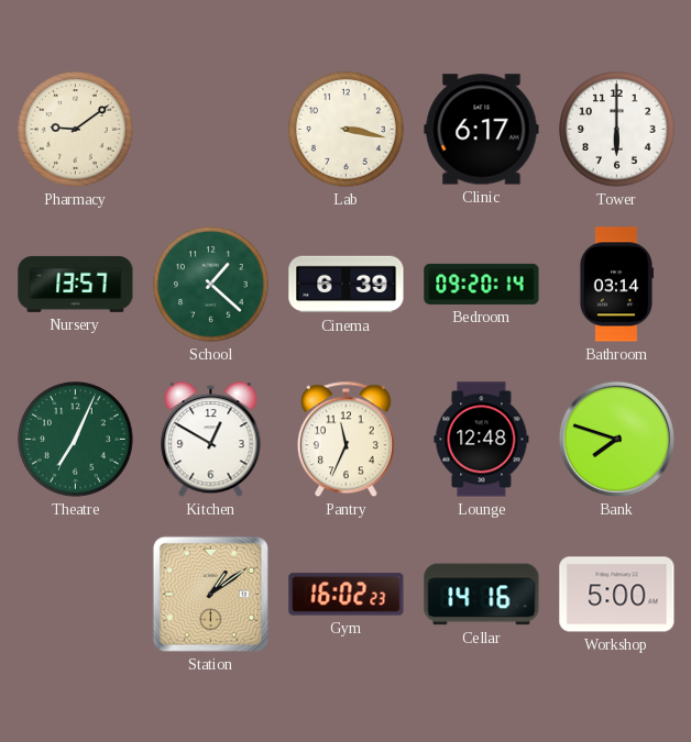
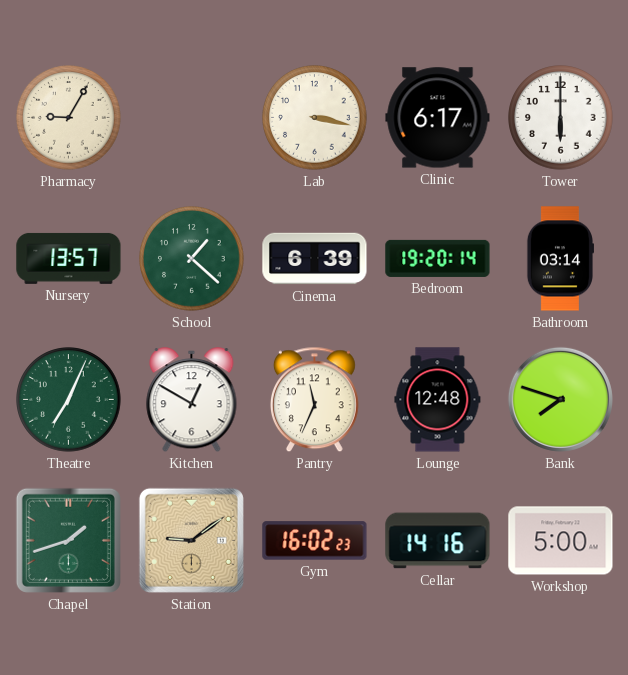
Pharmacy: 9:09 -> 9:05
Bedroom: 09:20 -> 19:20
Chapel: none -> 1:42
Station: 1:09 -> 9:09
